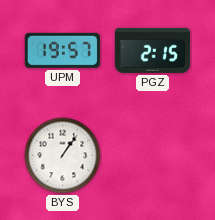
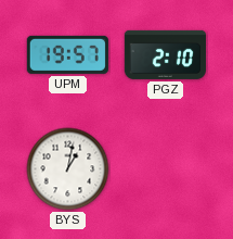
PGZ: 2:15 -> 2:10
BYS: 1:06 -> 1:02
